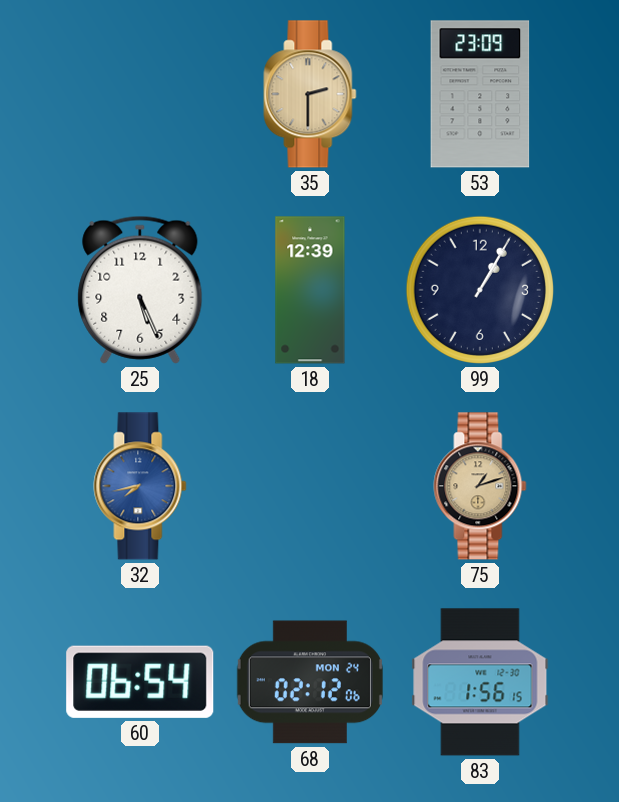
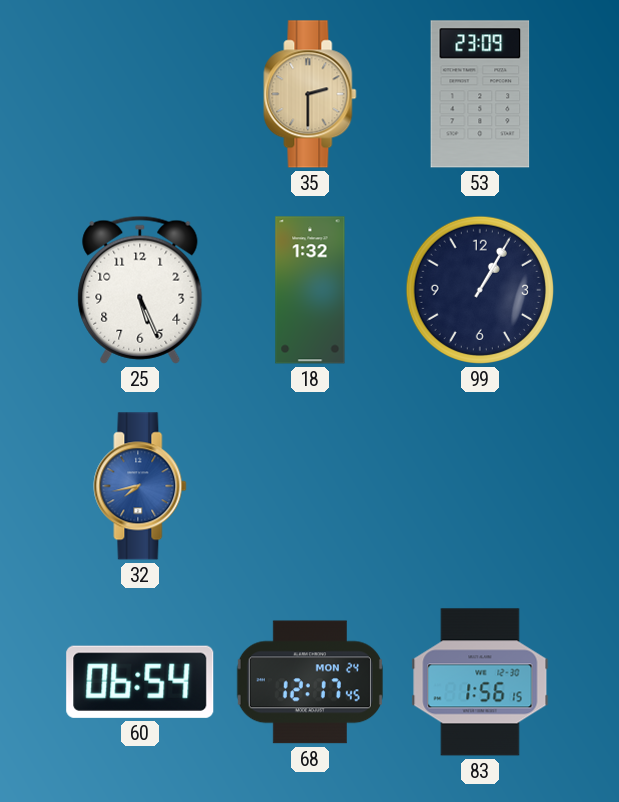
18: 12:39 -> 1:32
75: 1:12 -> none
68: 02:12 -> 12:17
